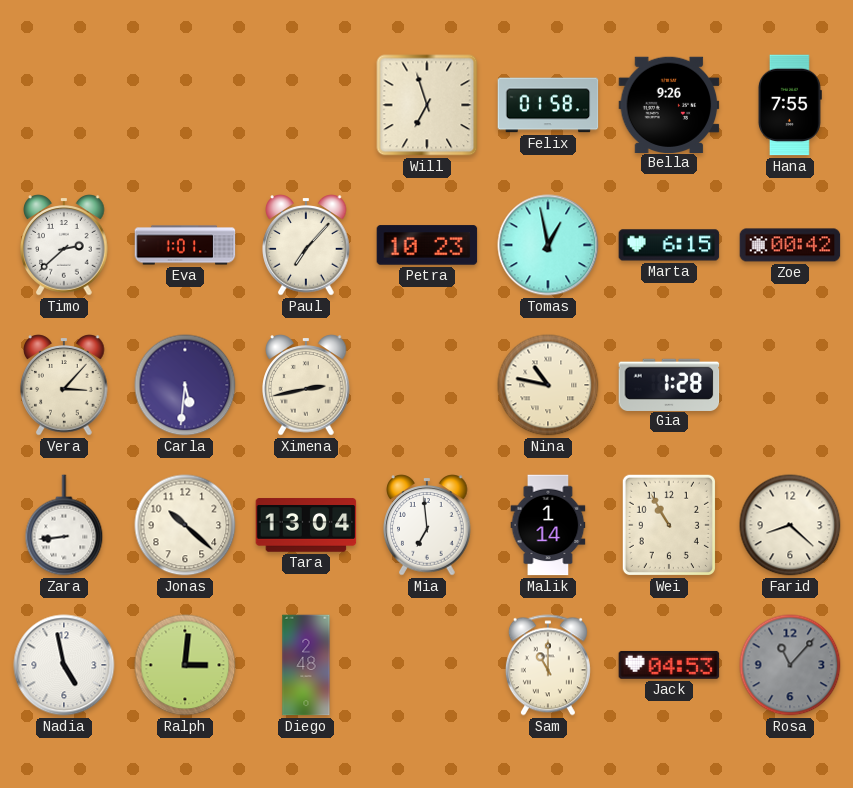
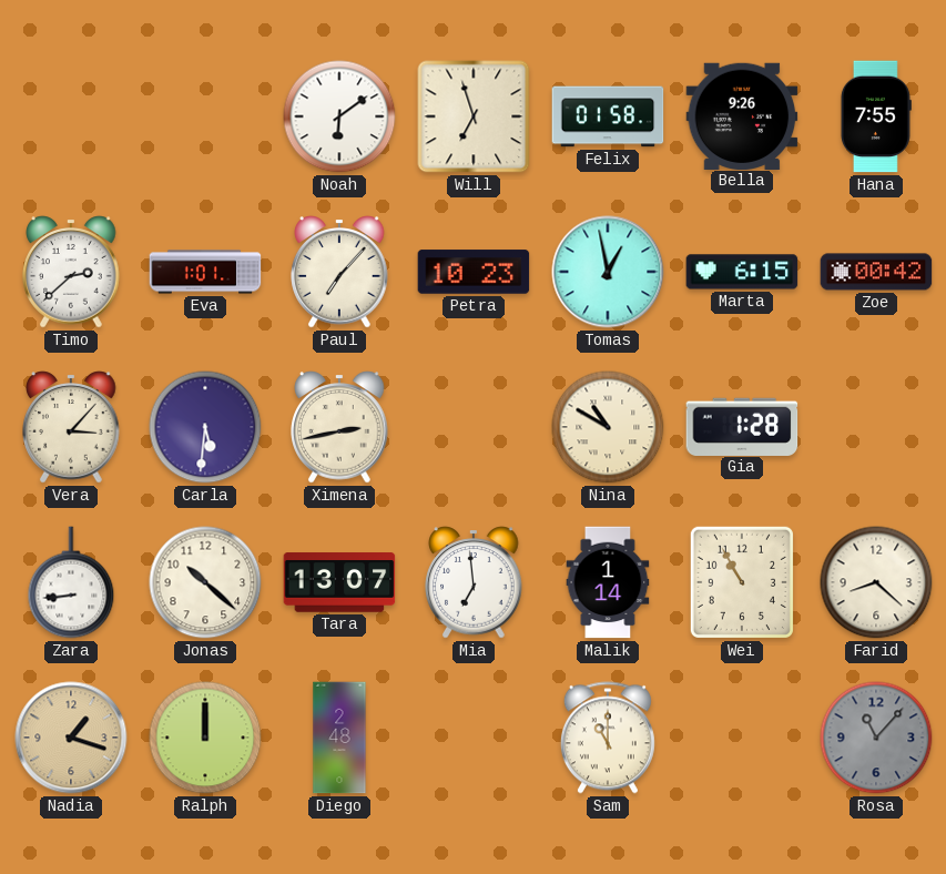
Noah: none -> 6:09
Nina: 10:47 -> 10:50
Tara: 13:04 -> 13:07
Nadia: 4:58 -> 1:18
Nadia dial: white -> champagne
Ralph: 3:01 -> 12:00
Jack: 04:53 -> none
